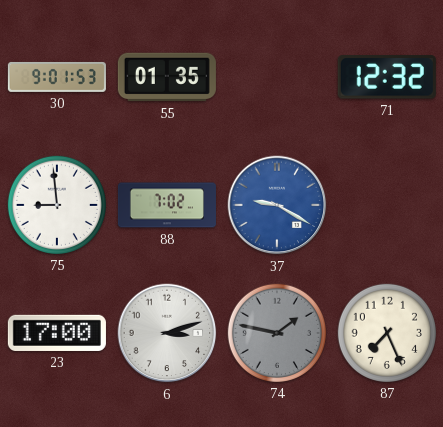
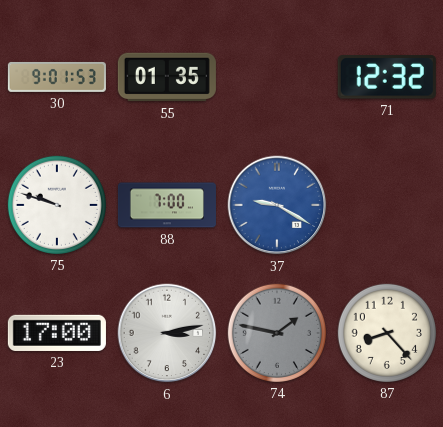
75: 8:59 -> 9:48
88: 7:02 -> 7:00
6: 3:12 -> 3:13
87: 7:26 -> 8:23
